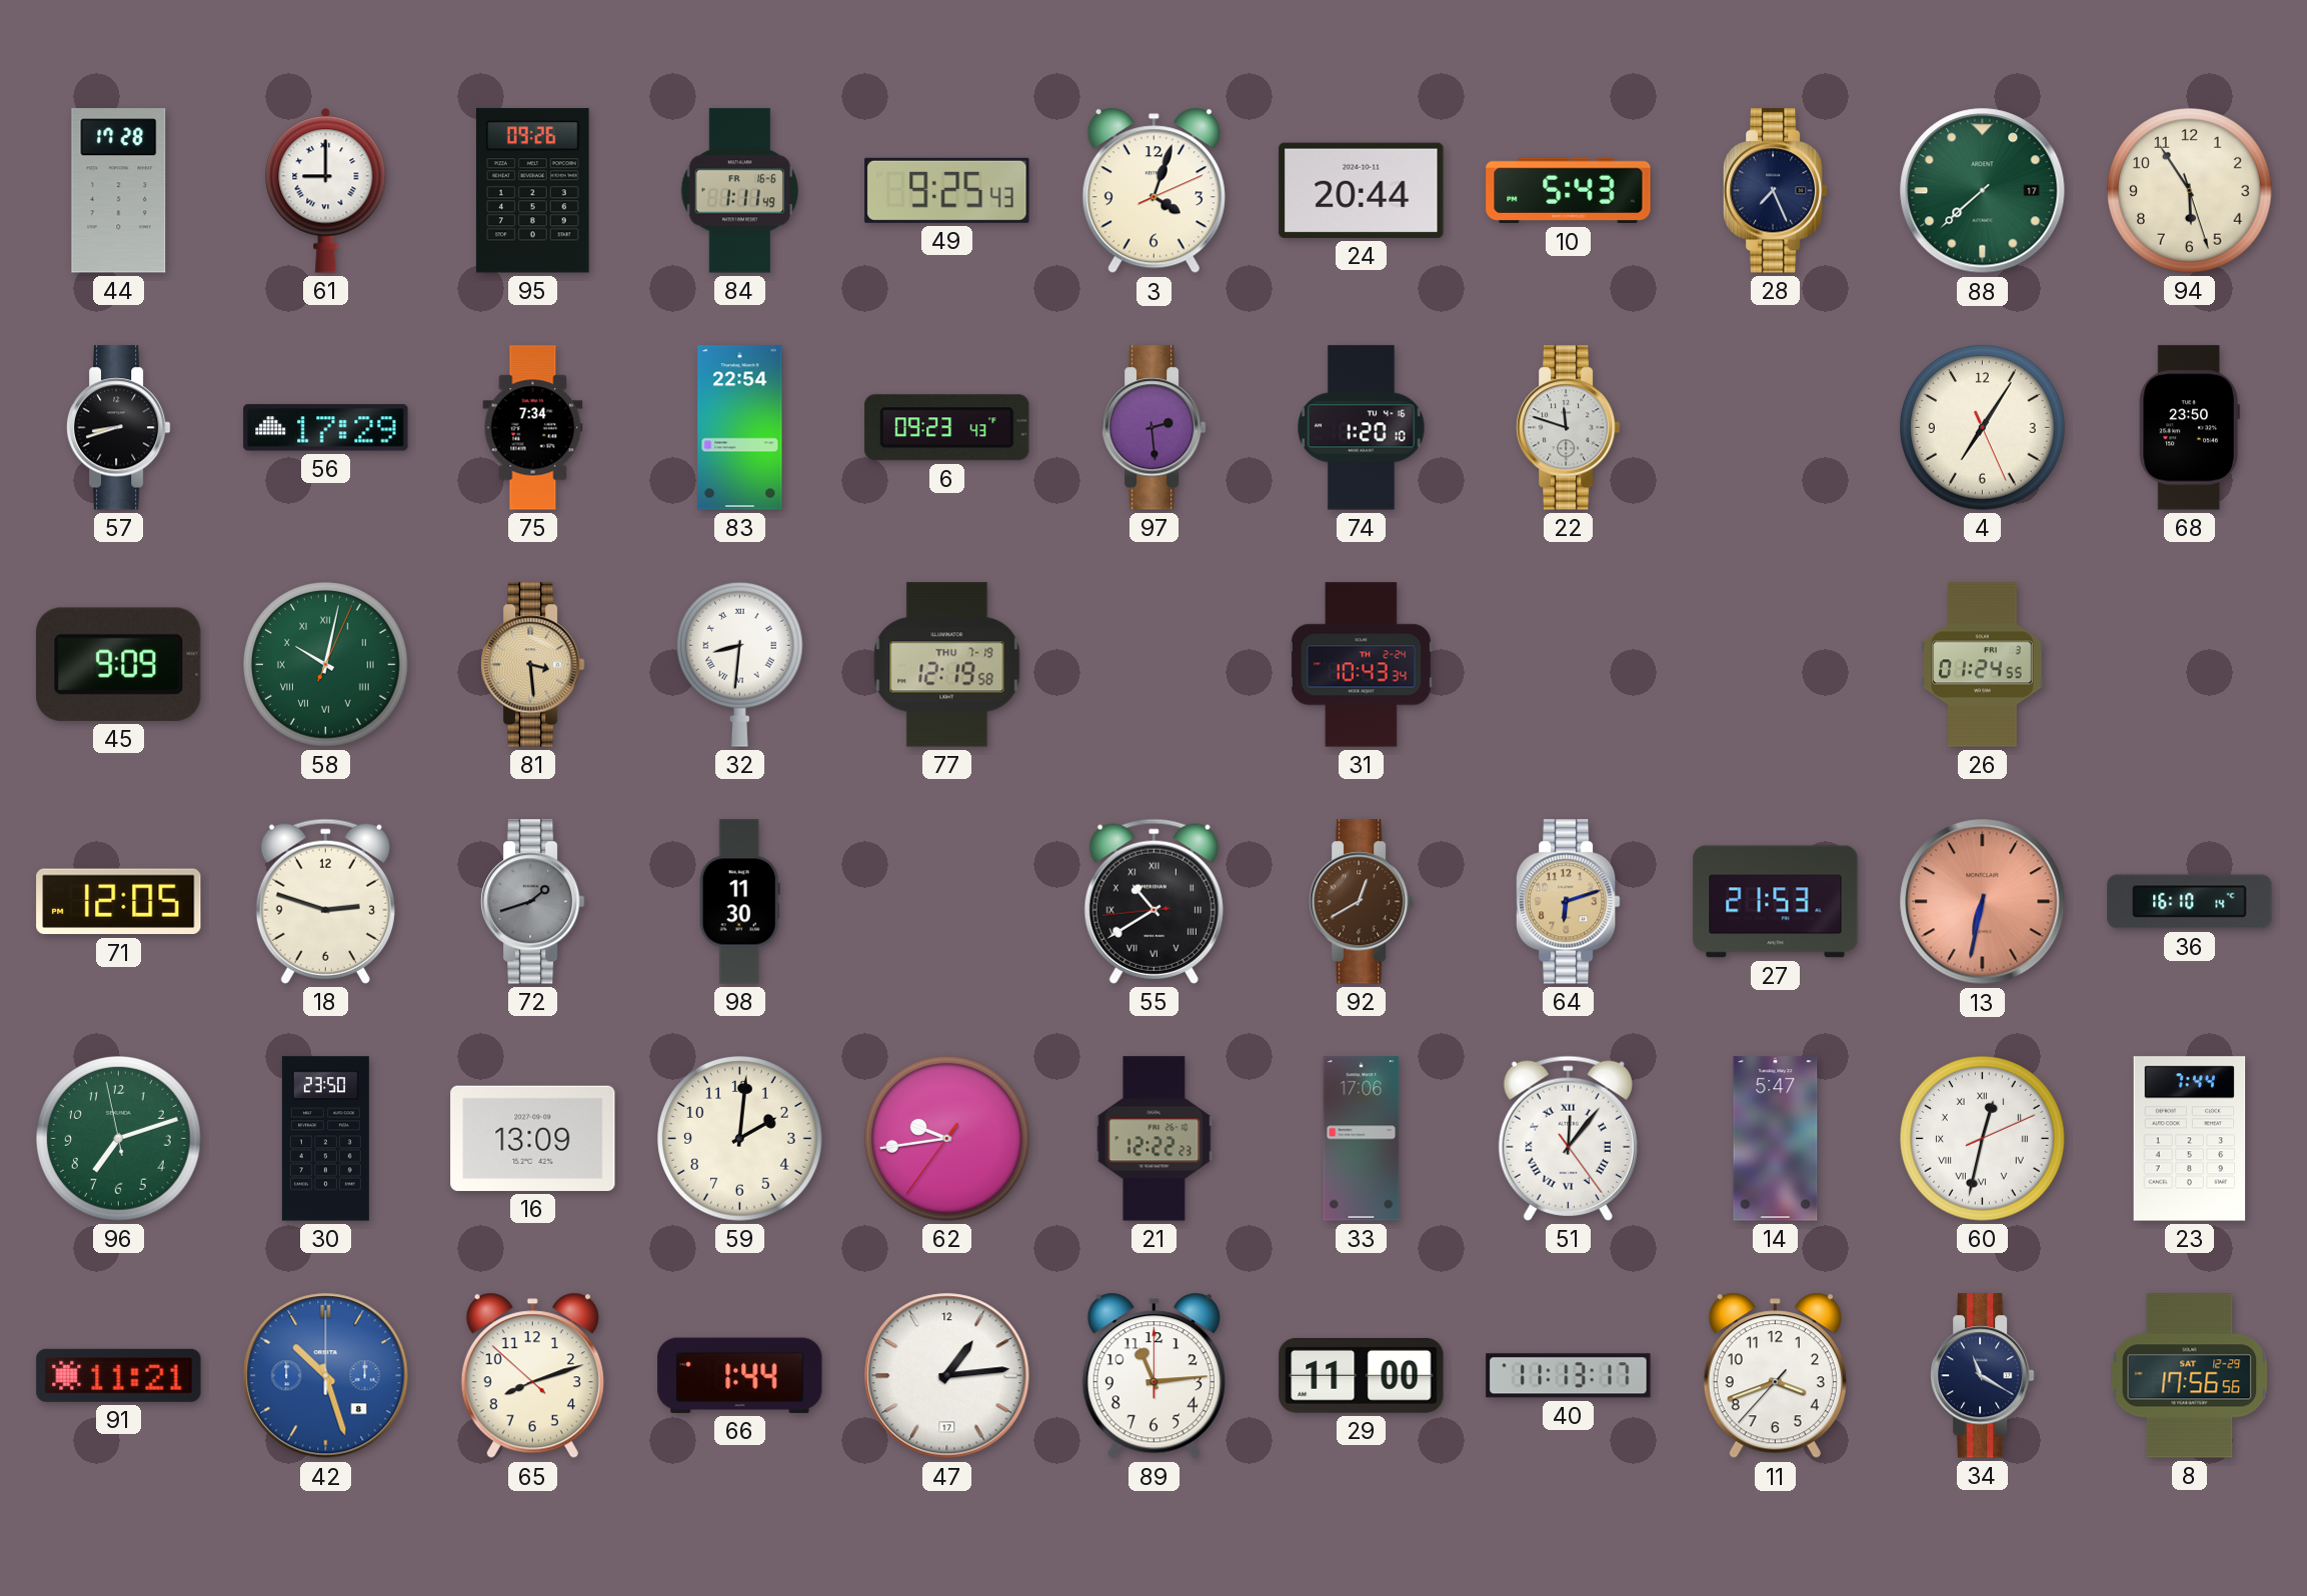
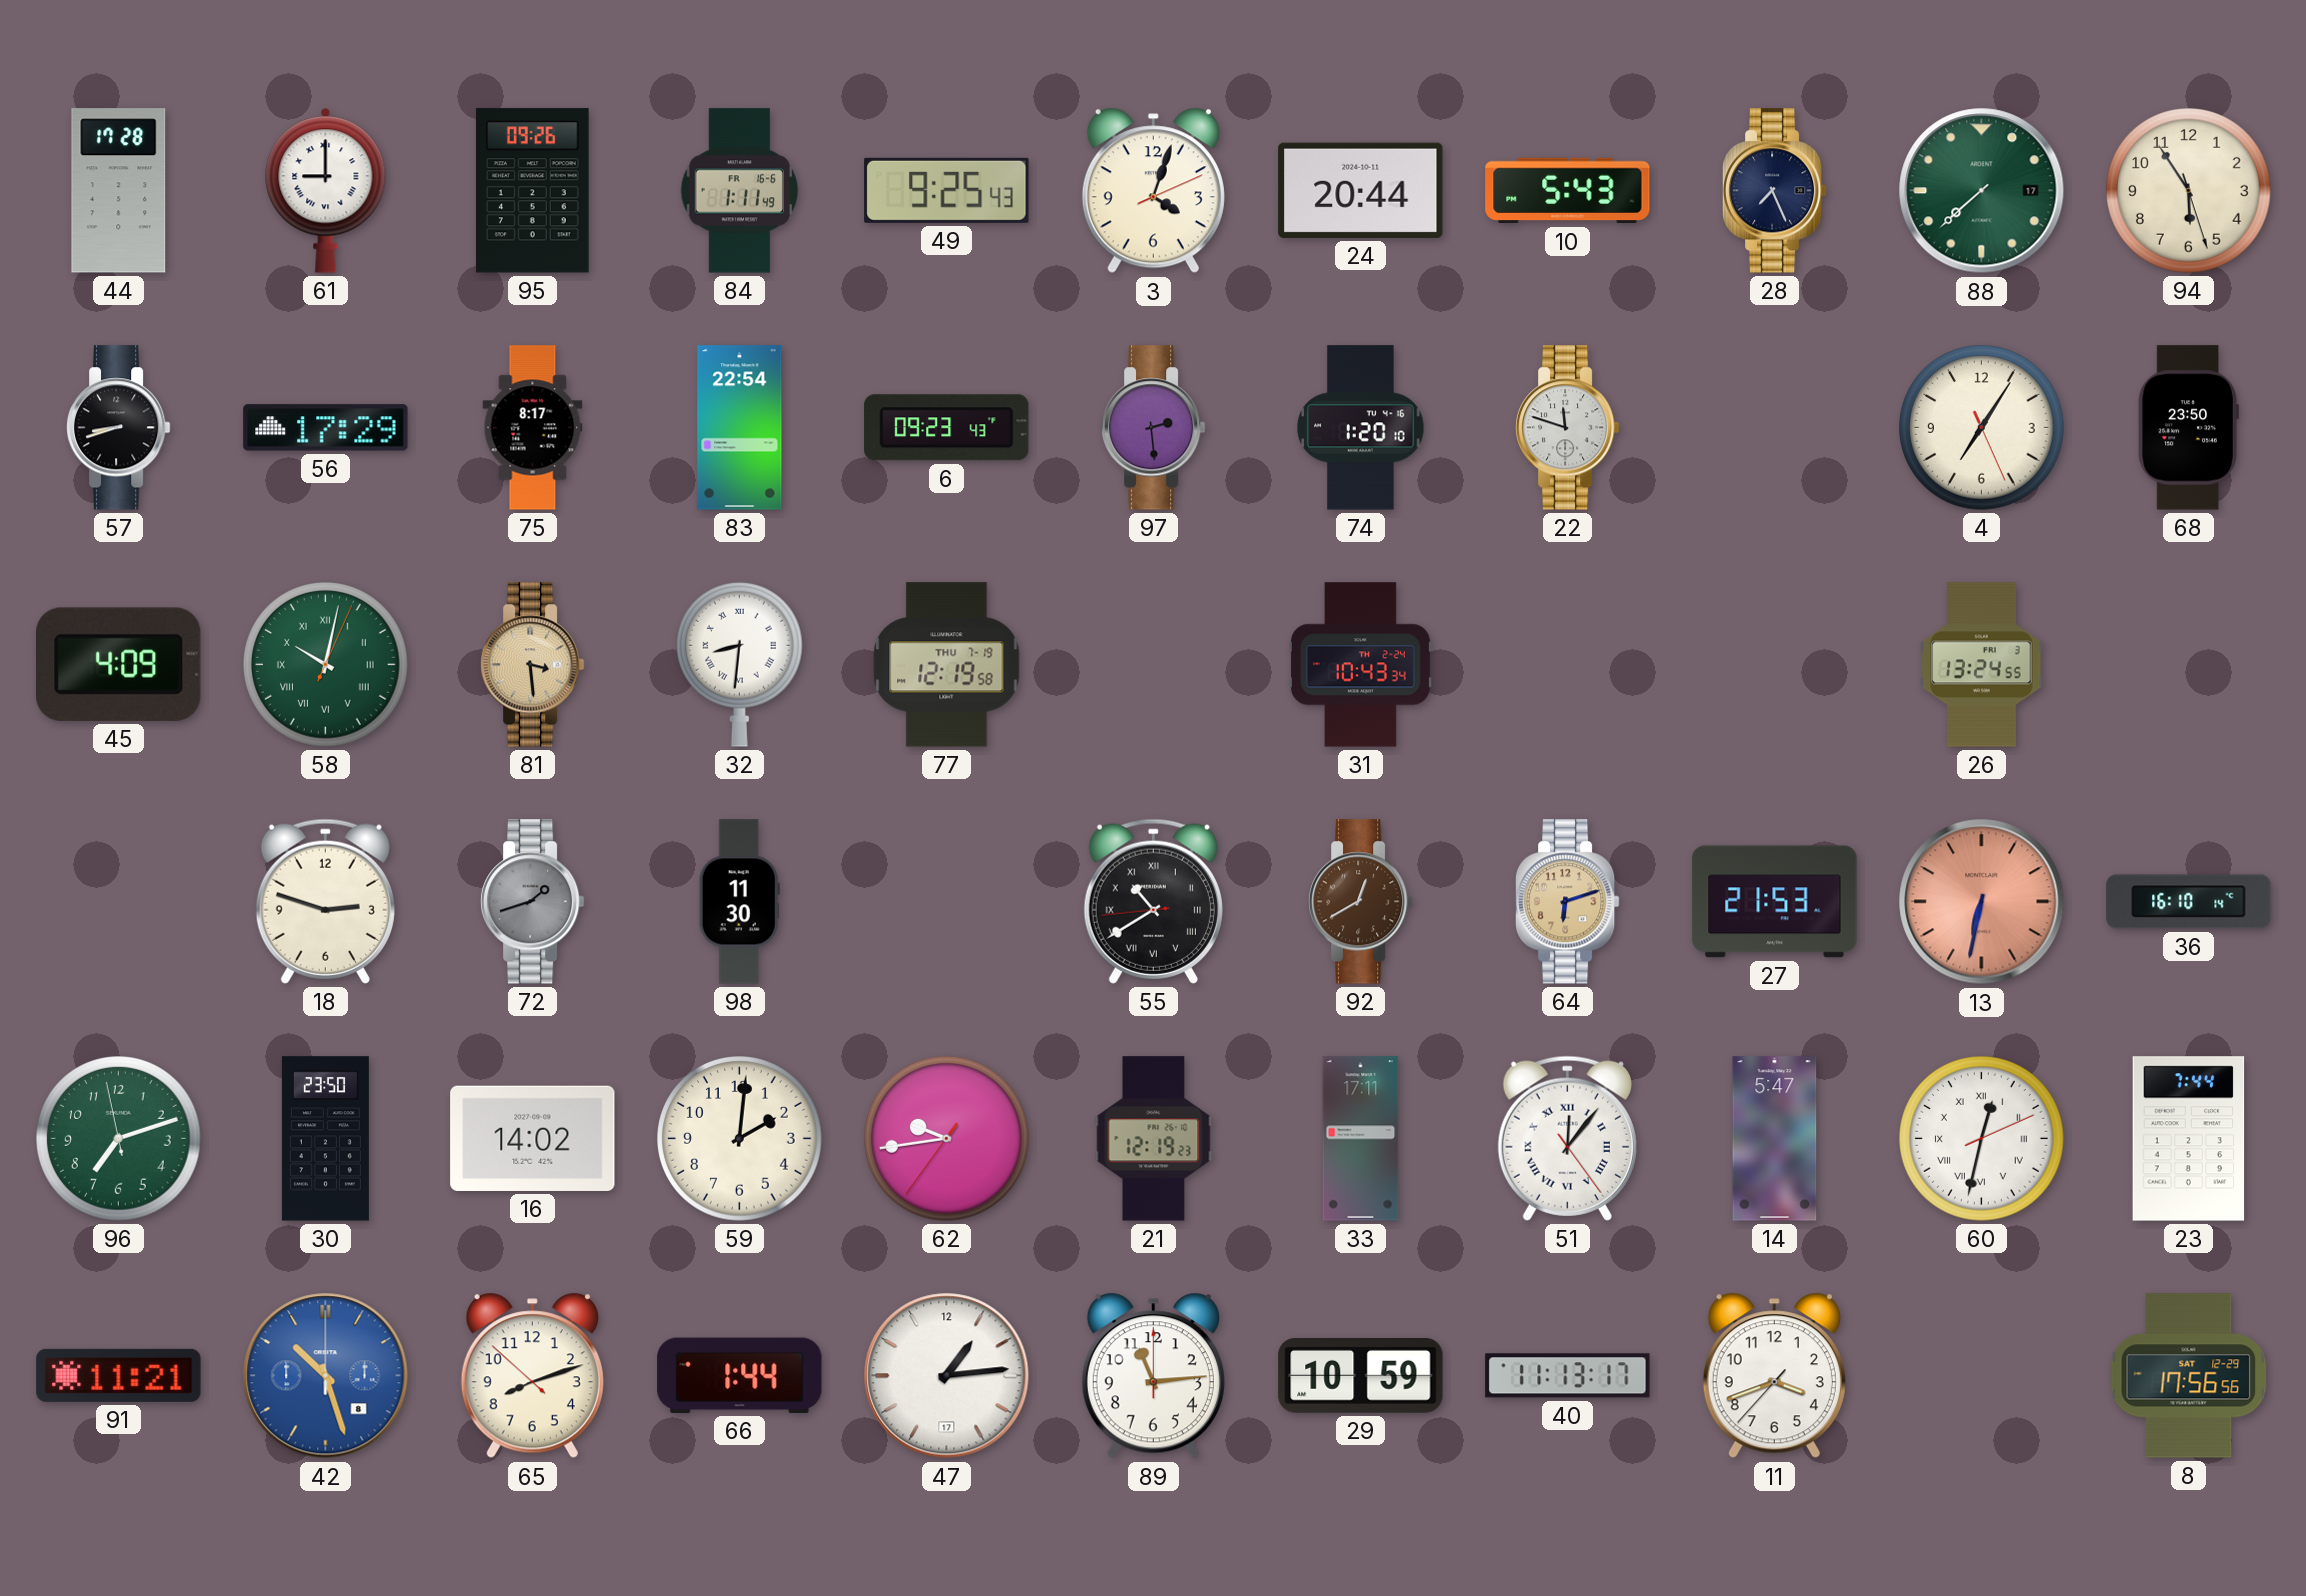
75: 7:34 -> 8:17
45: 9:09 -> 4:09
26: 01:24 -> 13:24
71: 12:05 -> none
16: 13:09 -> 14:02
21: 12:22 -> 12:19
33: 17:06 -> 17:11
29: 11:00 -> 10:59
34: 11:20 -> none
